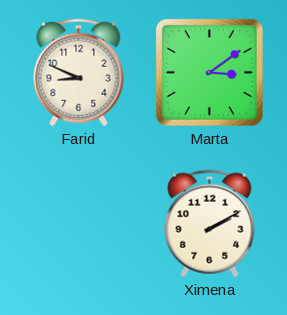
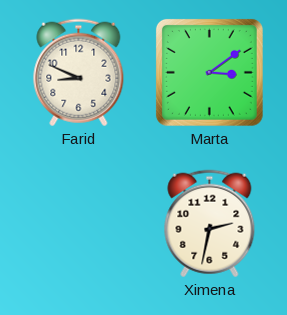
Ximena: 2:10 -> 2:32
